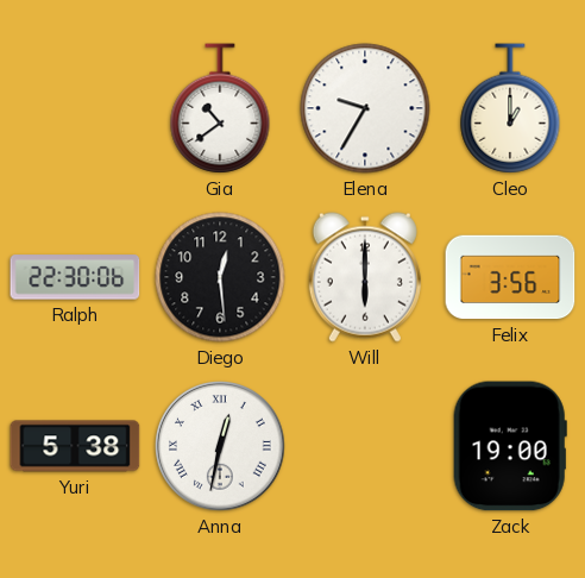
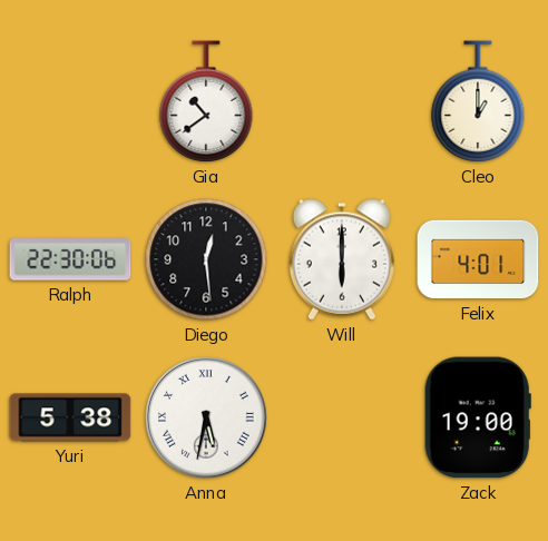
Elena: 9:35 -> none
Felix: 3:56 -> 4:01
Anna: 12:32 -> 5:32
